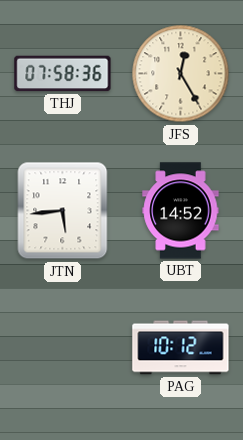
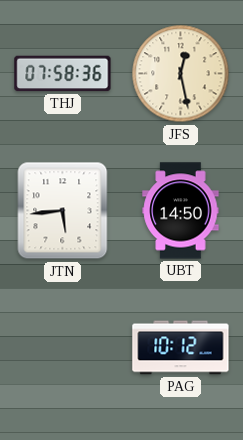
JFS: 12:25 -> 12:28
UBT: 14:52 -> 14:50
